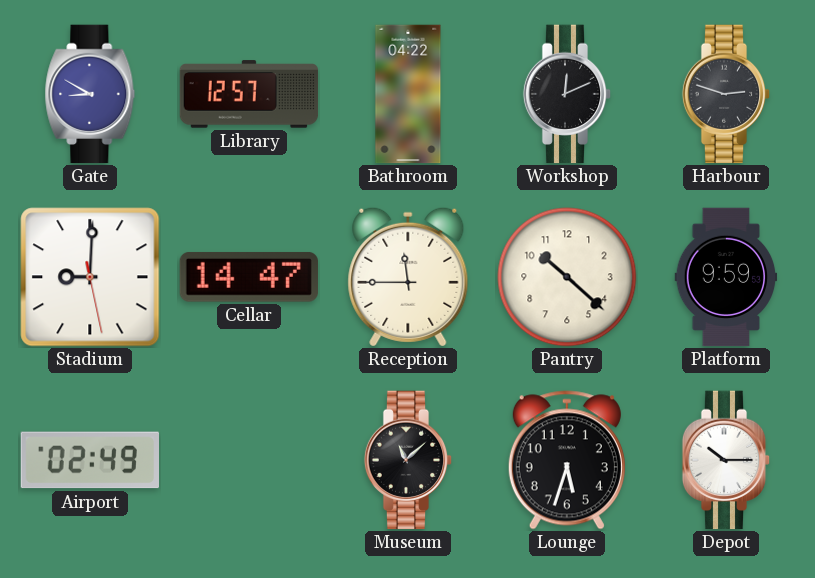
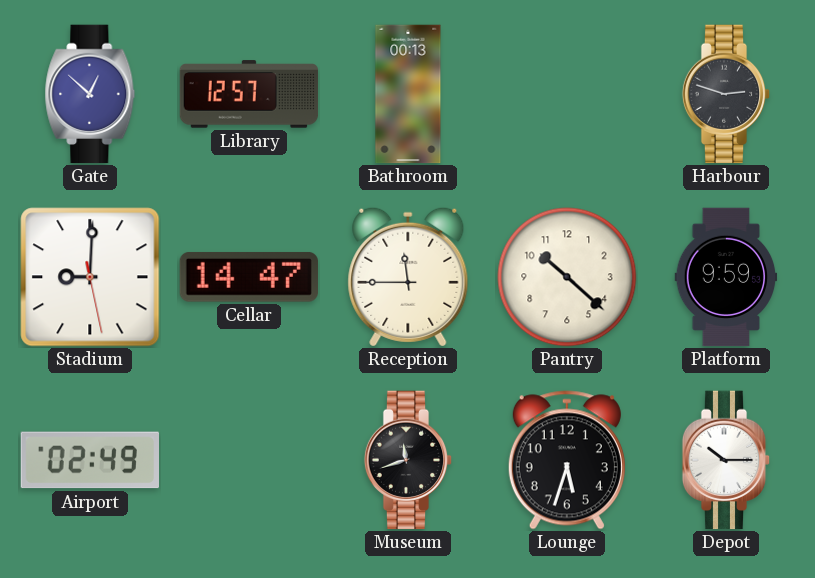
Gate: 8:50 -> 12:52
Bathroom: 04:22 -> 00:13
Workshop: 12:11 -> none
Museum: 11:08 -> 11:42
